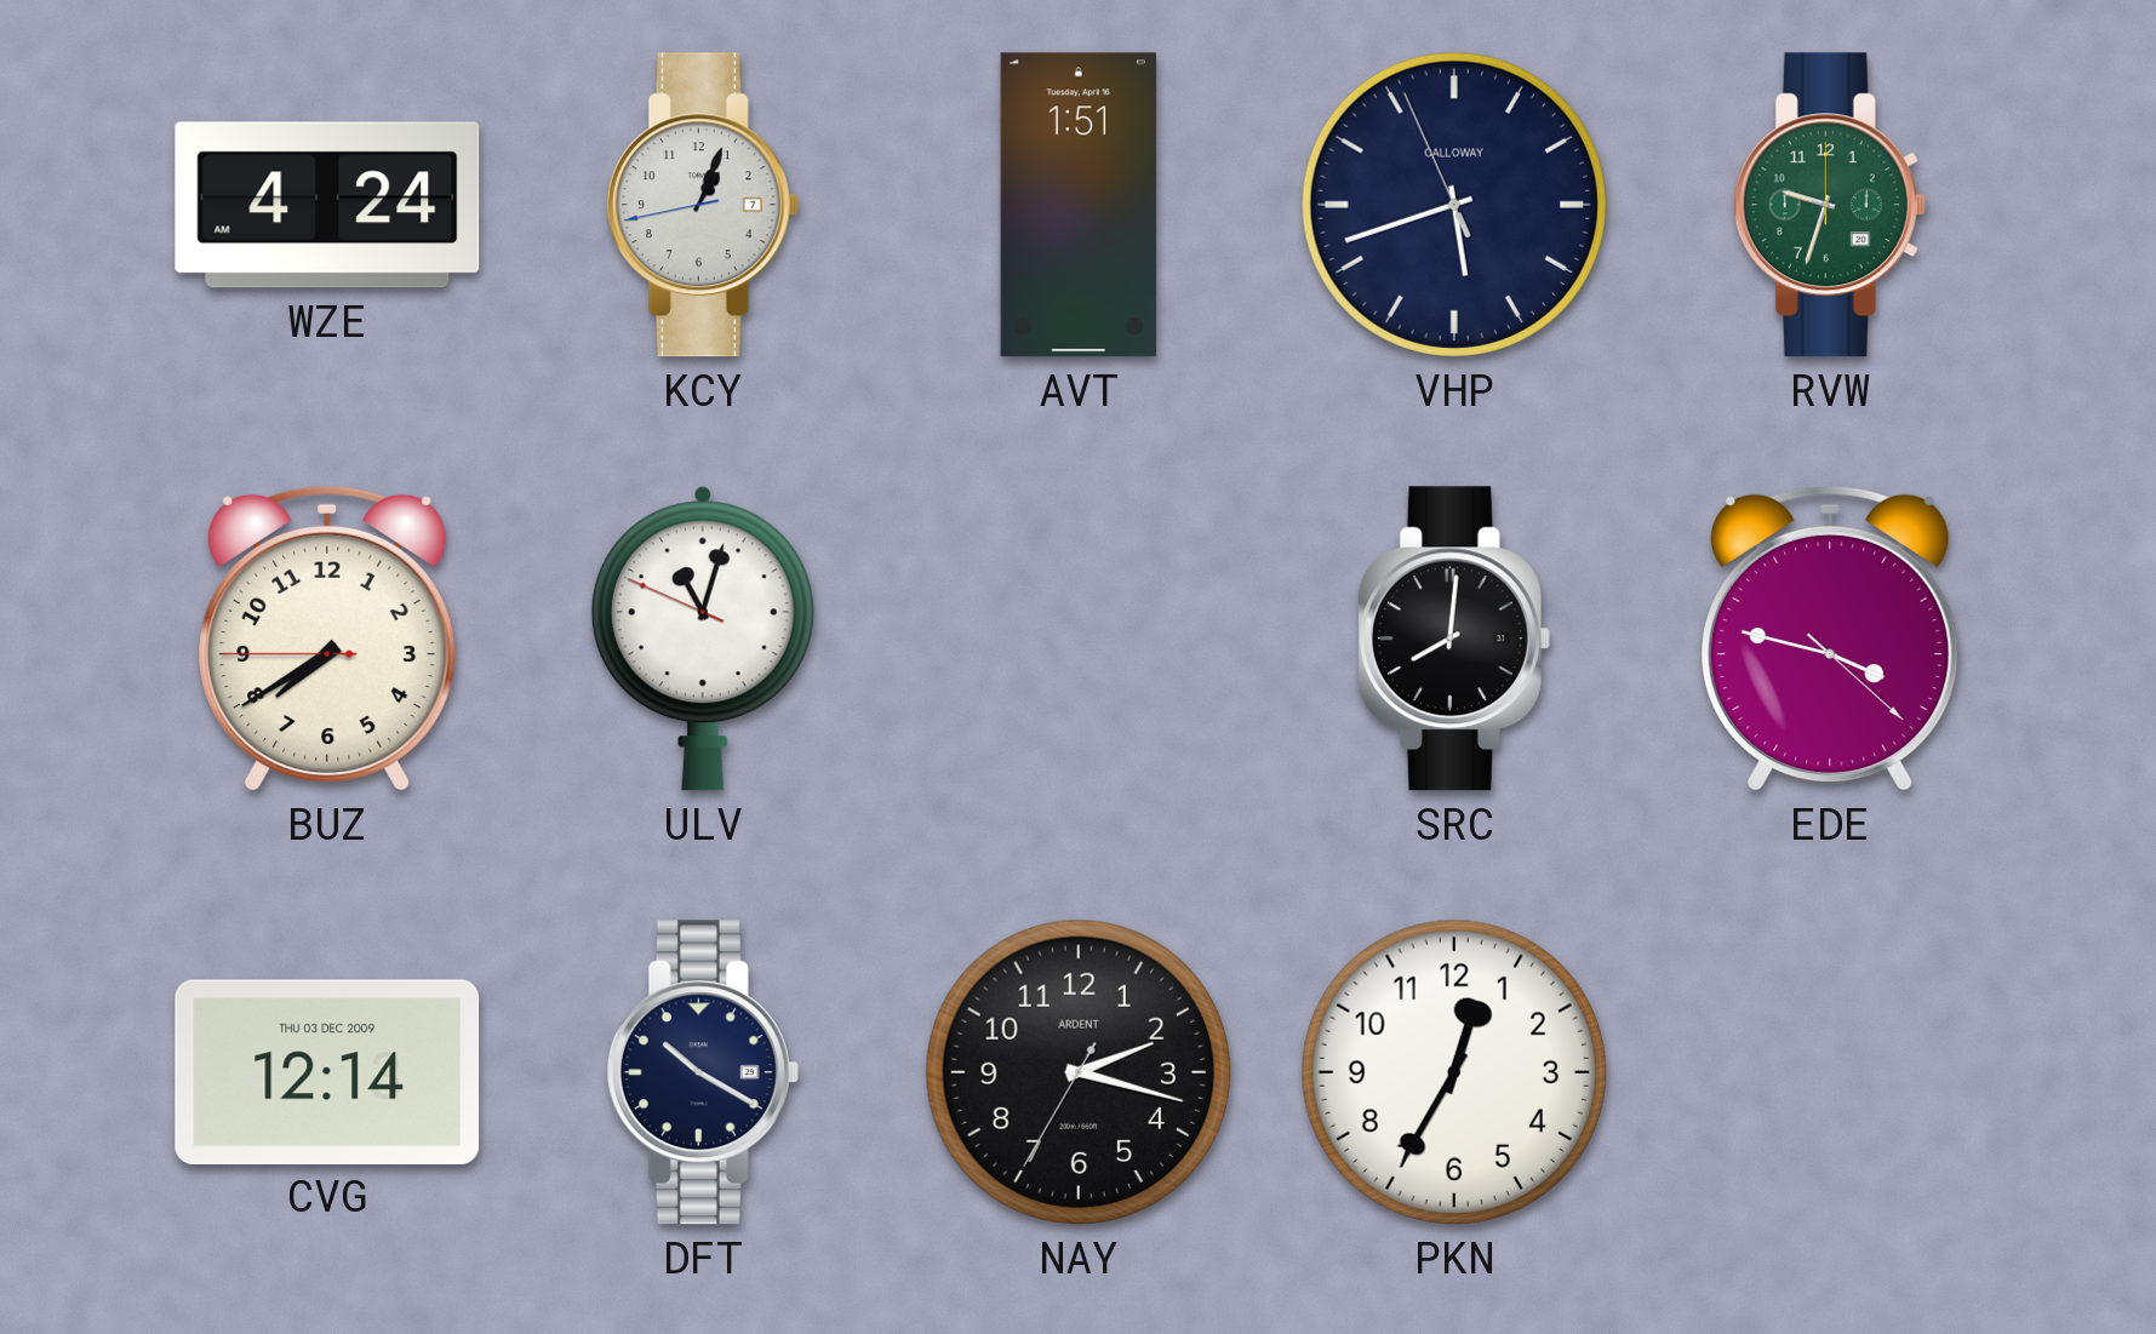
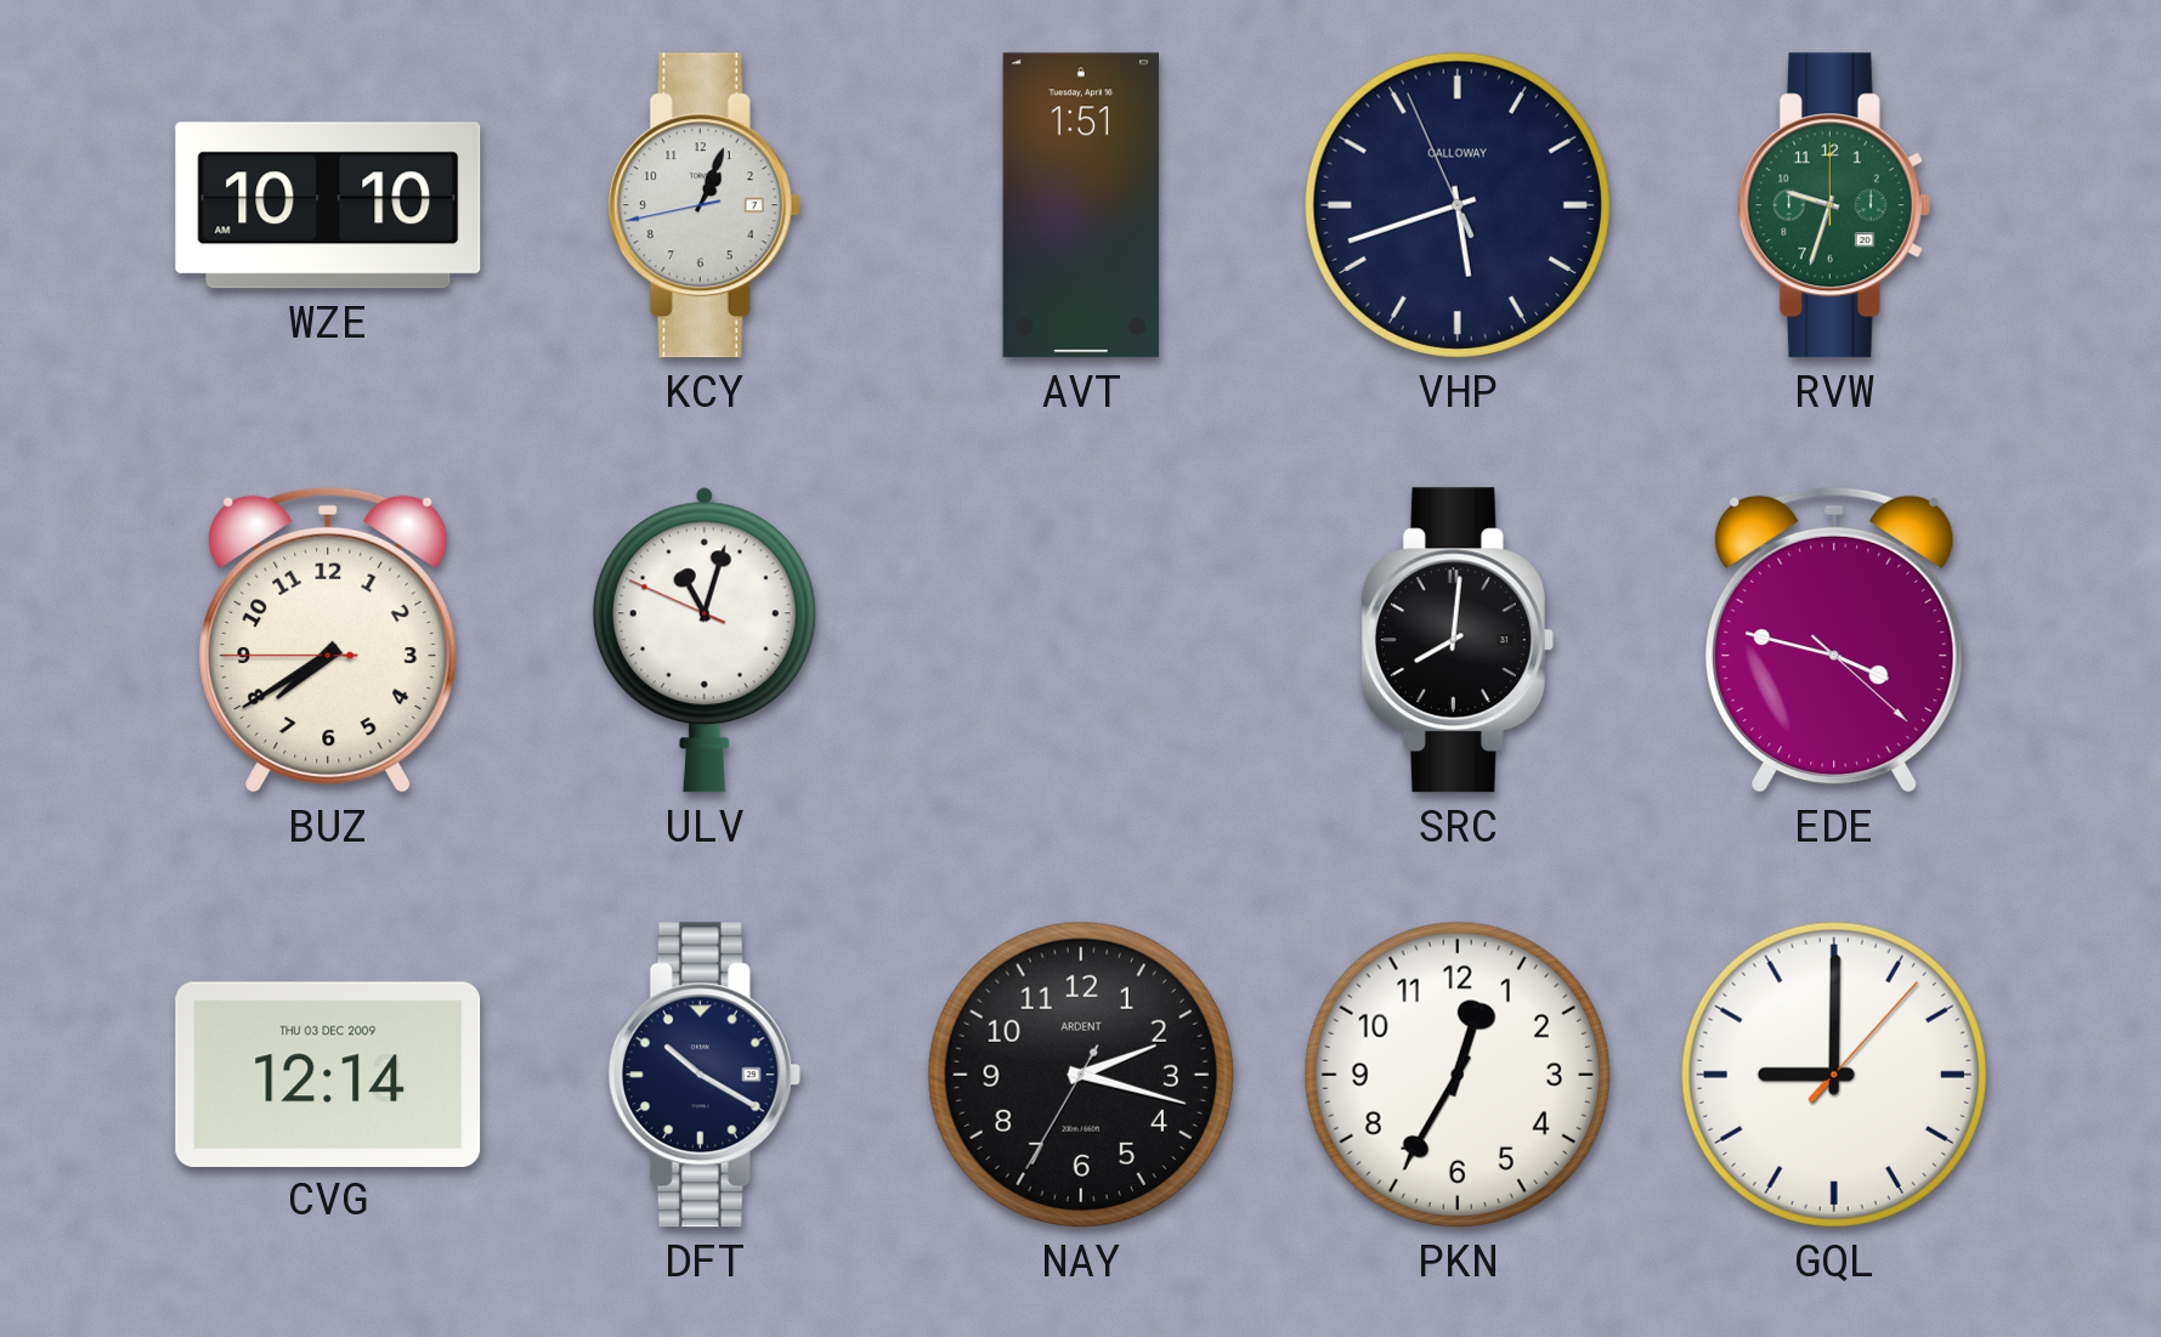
WZE: 4:24 -> 10:10
GQL: none -> 9:00
